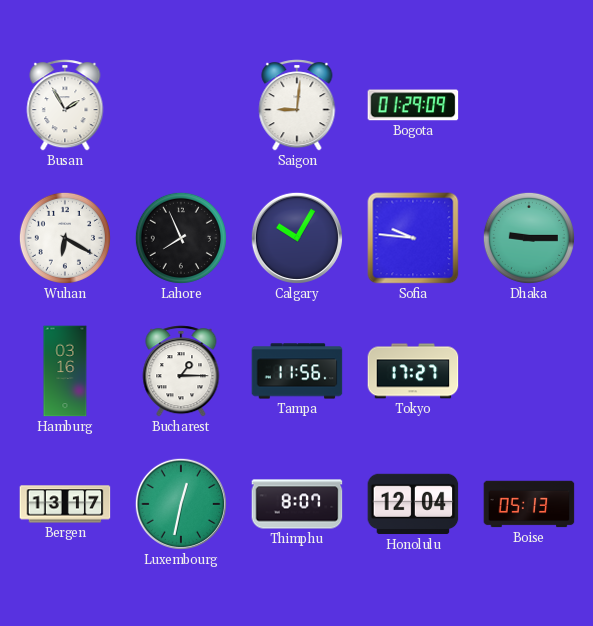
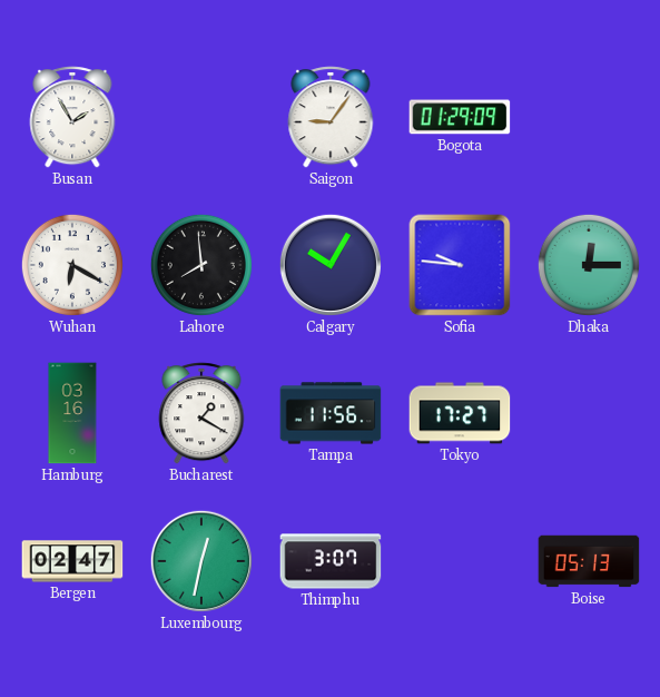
Saigon: 9:01 -> 9:06
Lahore: 7:56 -> 7:59
Dhaka: 9:15 -> 12:15
Bucharest: 1:15 -> 1:20
Bergen: 13:17 -> 02:47
Thimphu: 8:07 -> 3:07
Honolulu: 12:04 -> none
